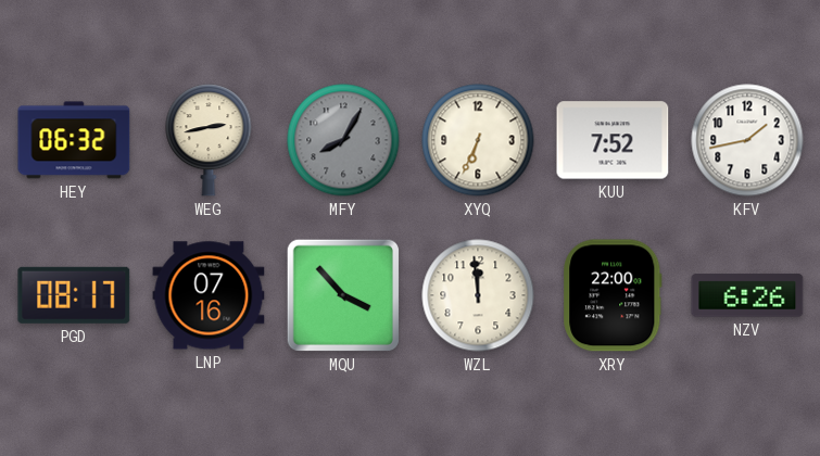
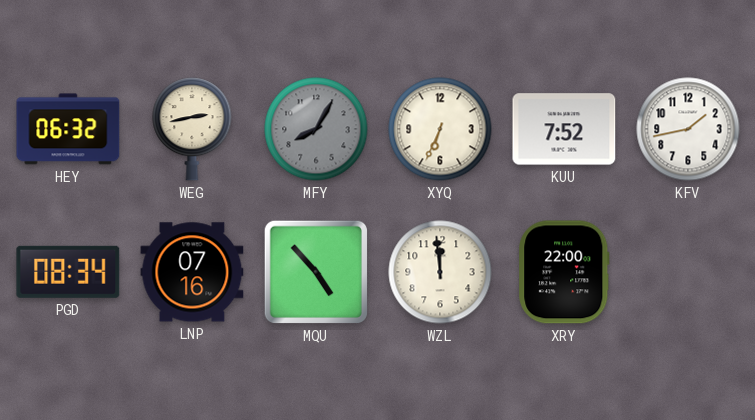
PGD: 08:17 -> 08:34
MQU: 3:53 -> 4:53
NZV: 6:26 -> none
